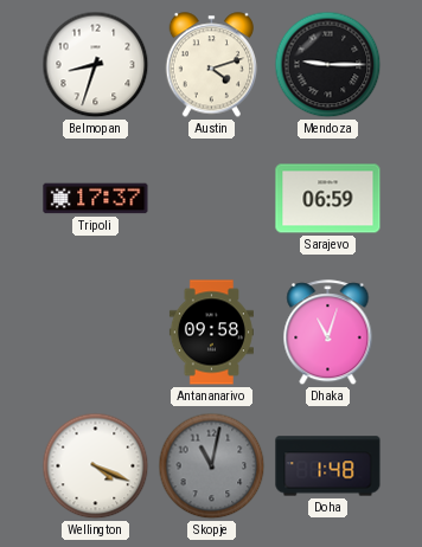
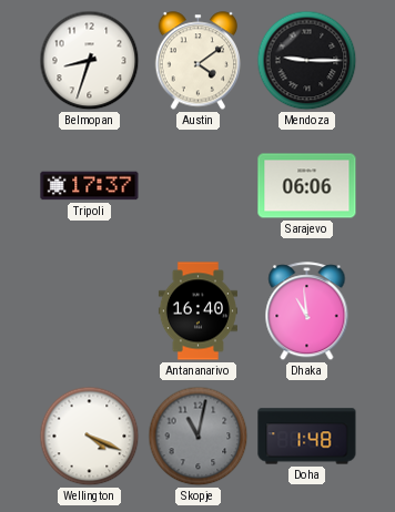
Austin: 4:12 -> 4:09
Sarajevo: 06:59 -> 06:06
Antananarivo: 09:58 -> 16:40
Dhaka: 11:03 -> 10:59
